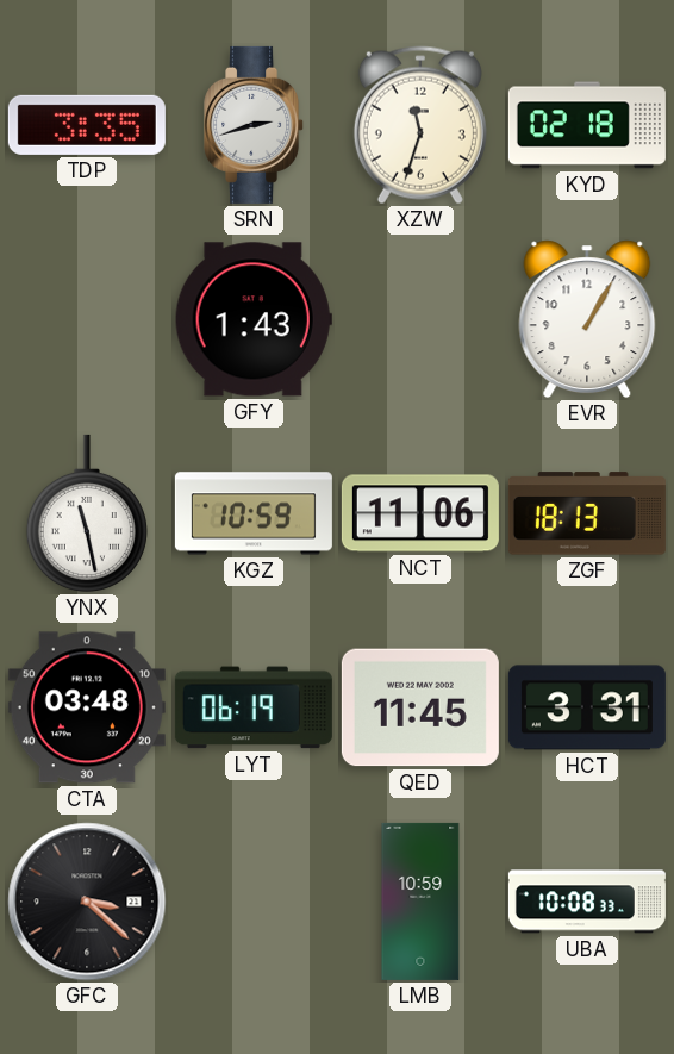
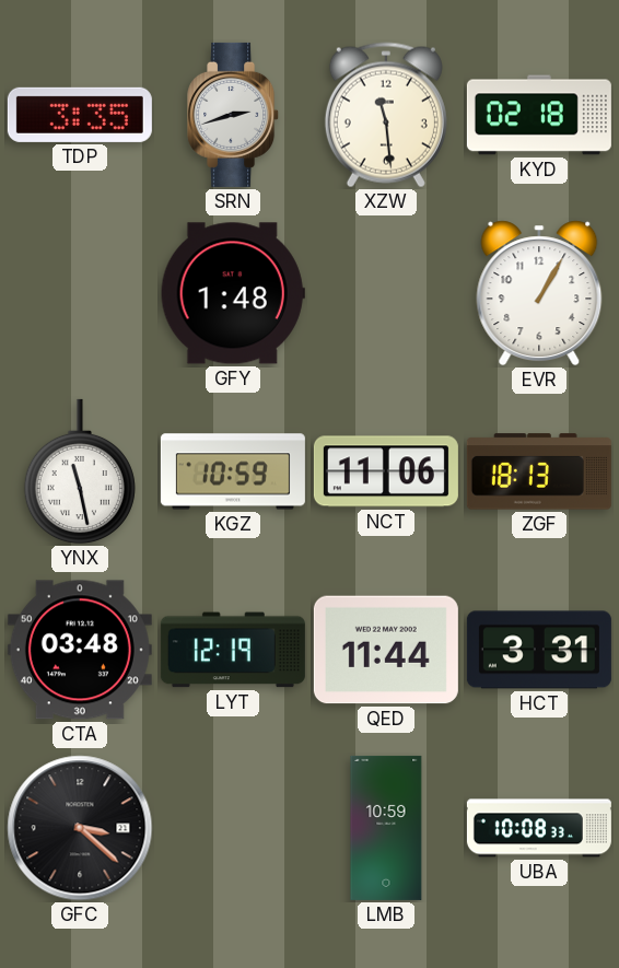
XZW: 11:33 -> 11:29
GFY: 1:43 -> 1:48
LYT: 06:19 -> 12:19
QED: 11:45 -> 11:44
